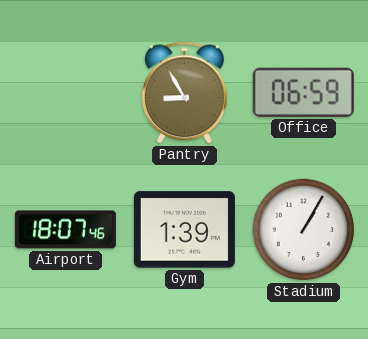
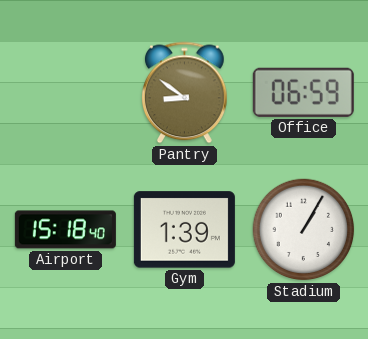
Pantry: 8:55 -> 8:51
Airport: 18:07 -> 15:18
